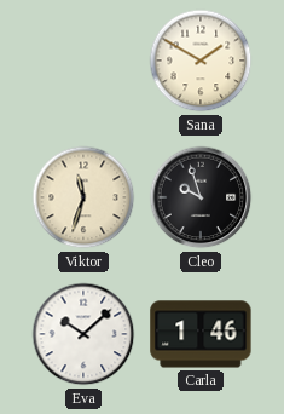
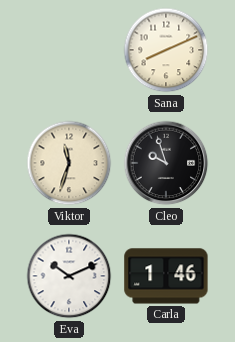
Sana: 1:50 -> 8:11
Eva: 10:08 -> 10:11
